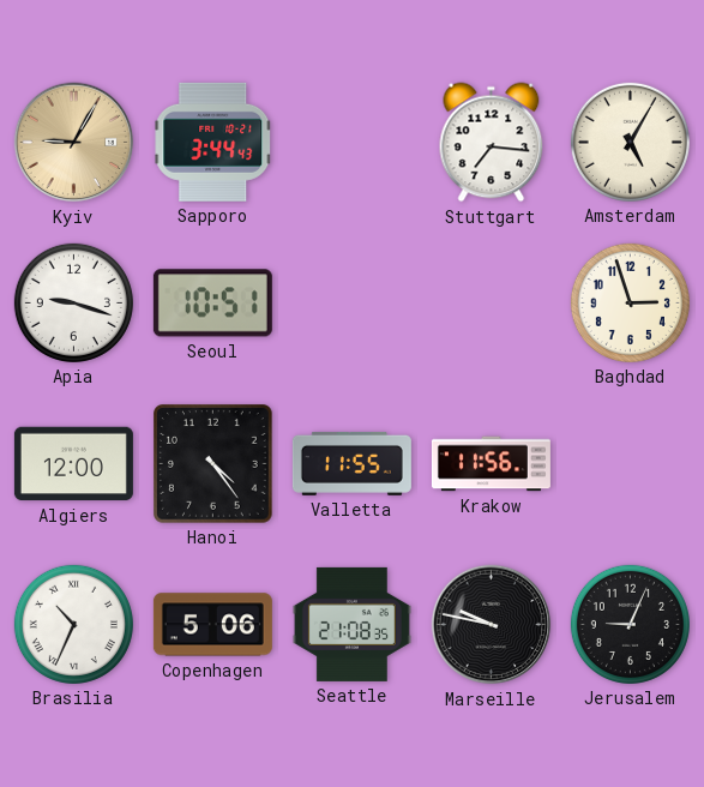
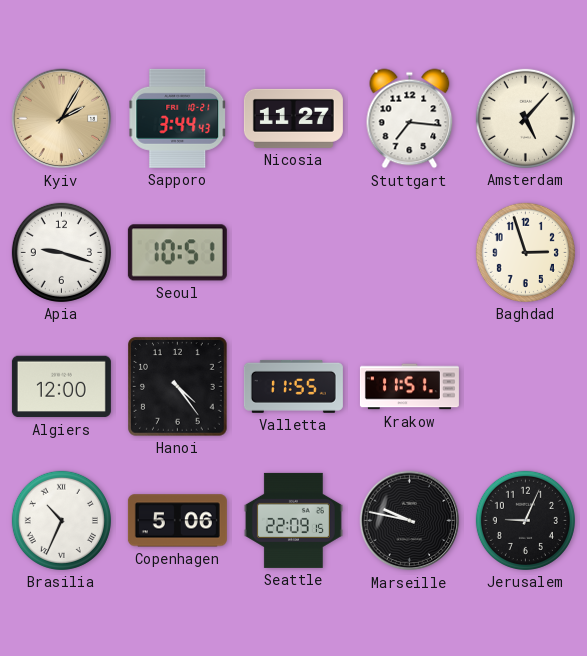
Kyiv: 9:05 -> 2:05
Nicosia: none -> 11:27
Amsterdam: 5:05 -> 5:07
Krakow: 11:56 -> 11:51
Seattle: 21:08 -> 22:09
